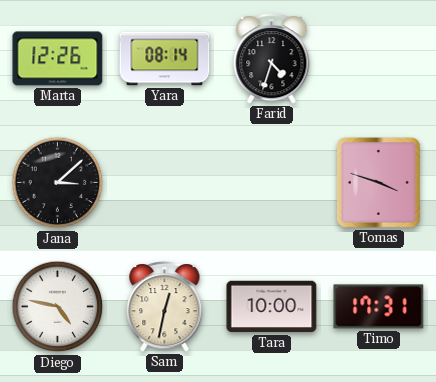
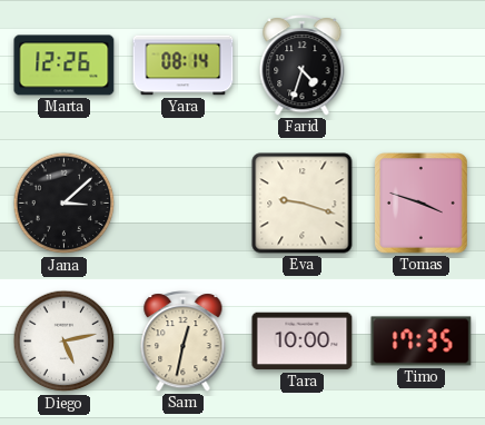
Eva: none -> 9:18
Diego: 4:47 -> 5:13
Timo: 17:31 -> 17:35
